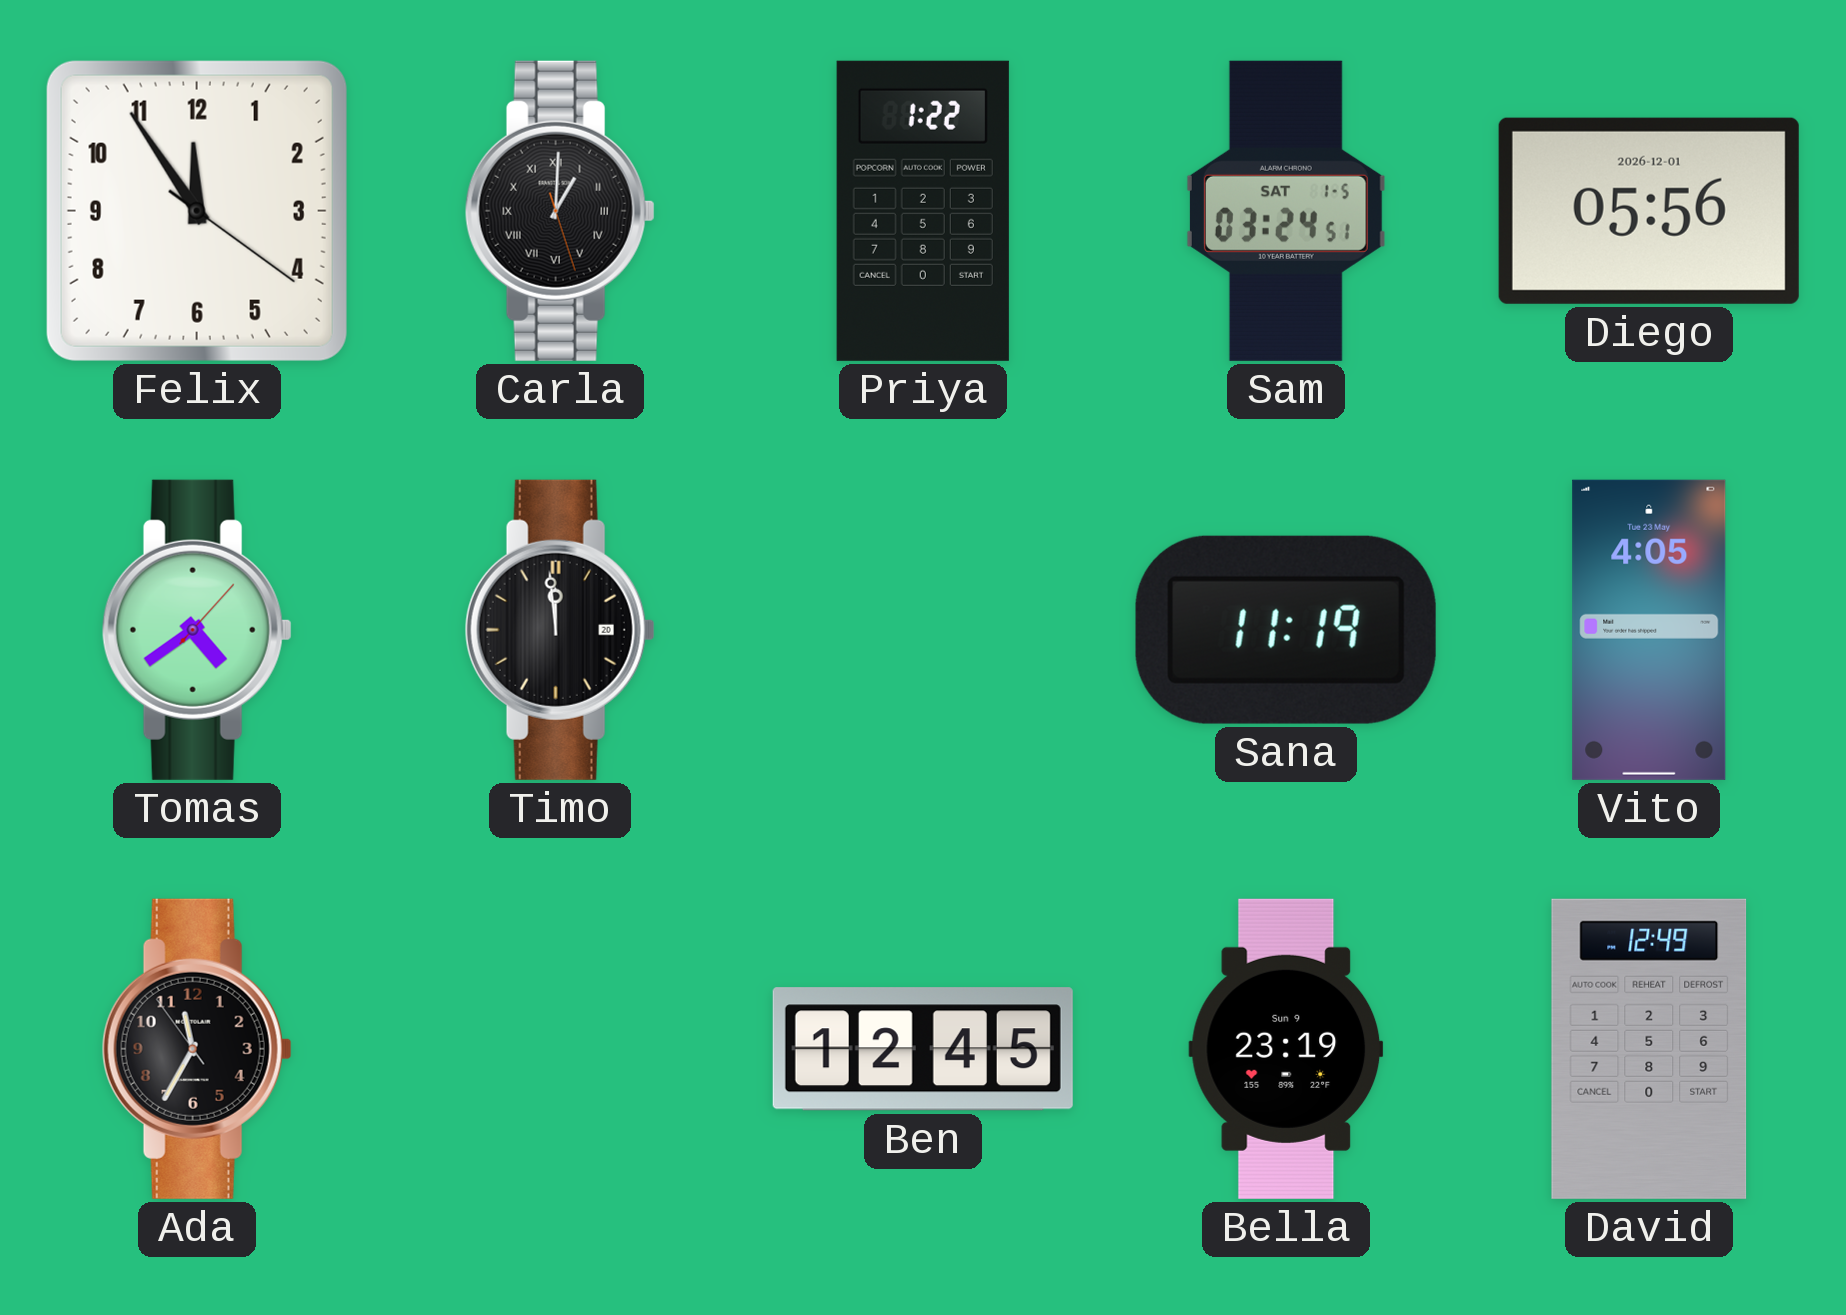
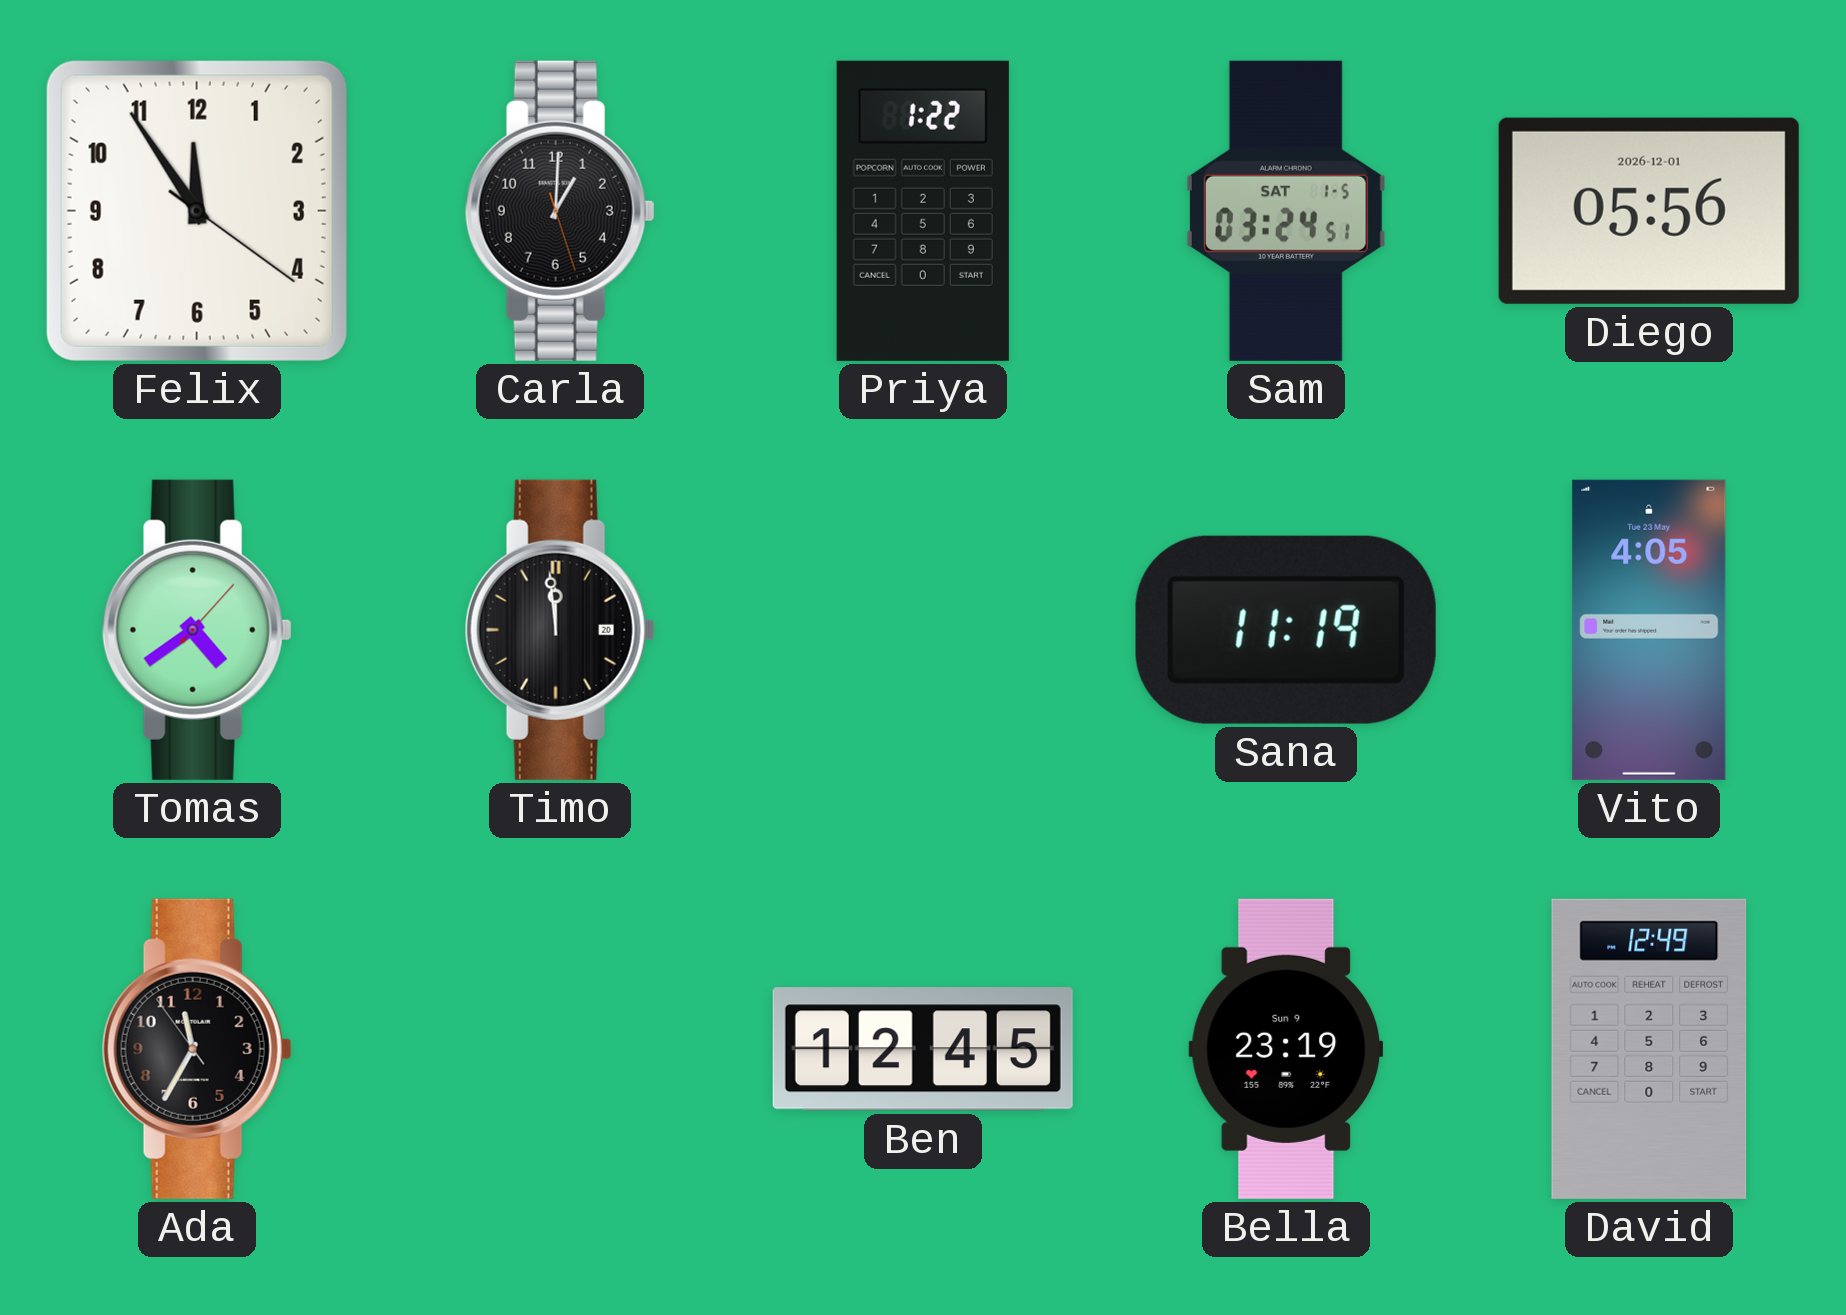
Carla numerals: Roman -> Arabic
